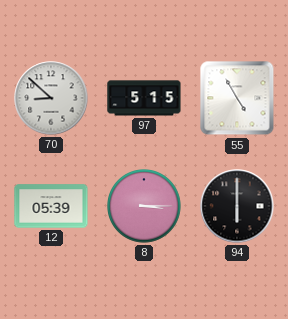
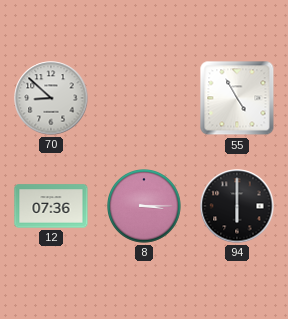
97: 5:15 -> none
12: 05:39 -> 07:36
